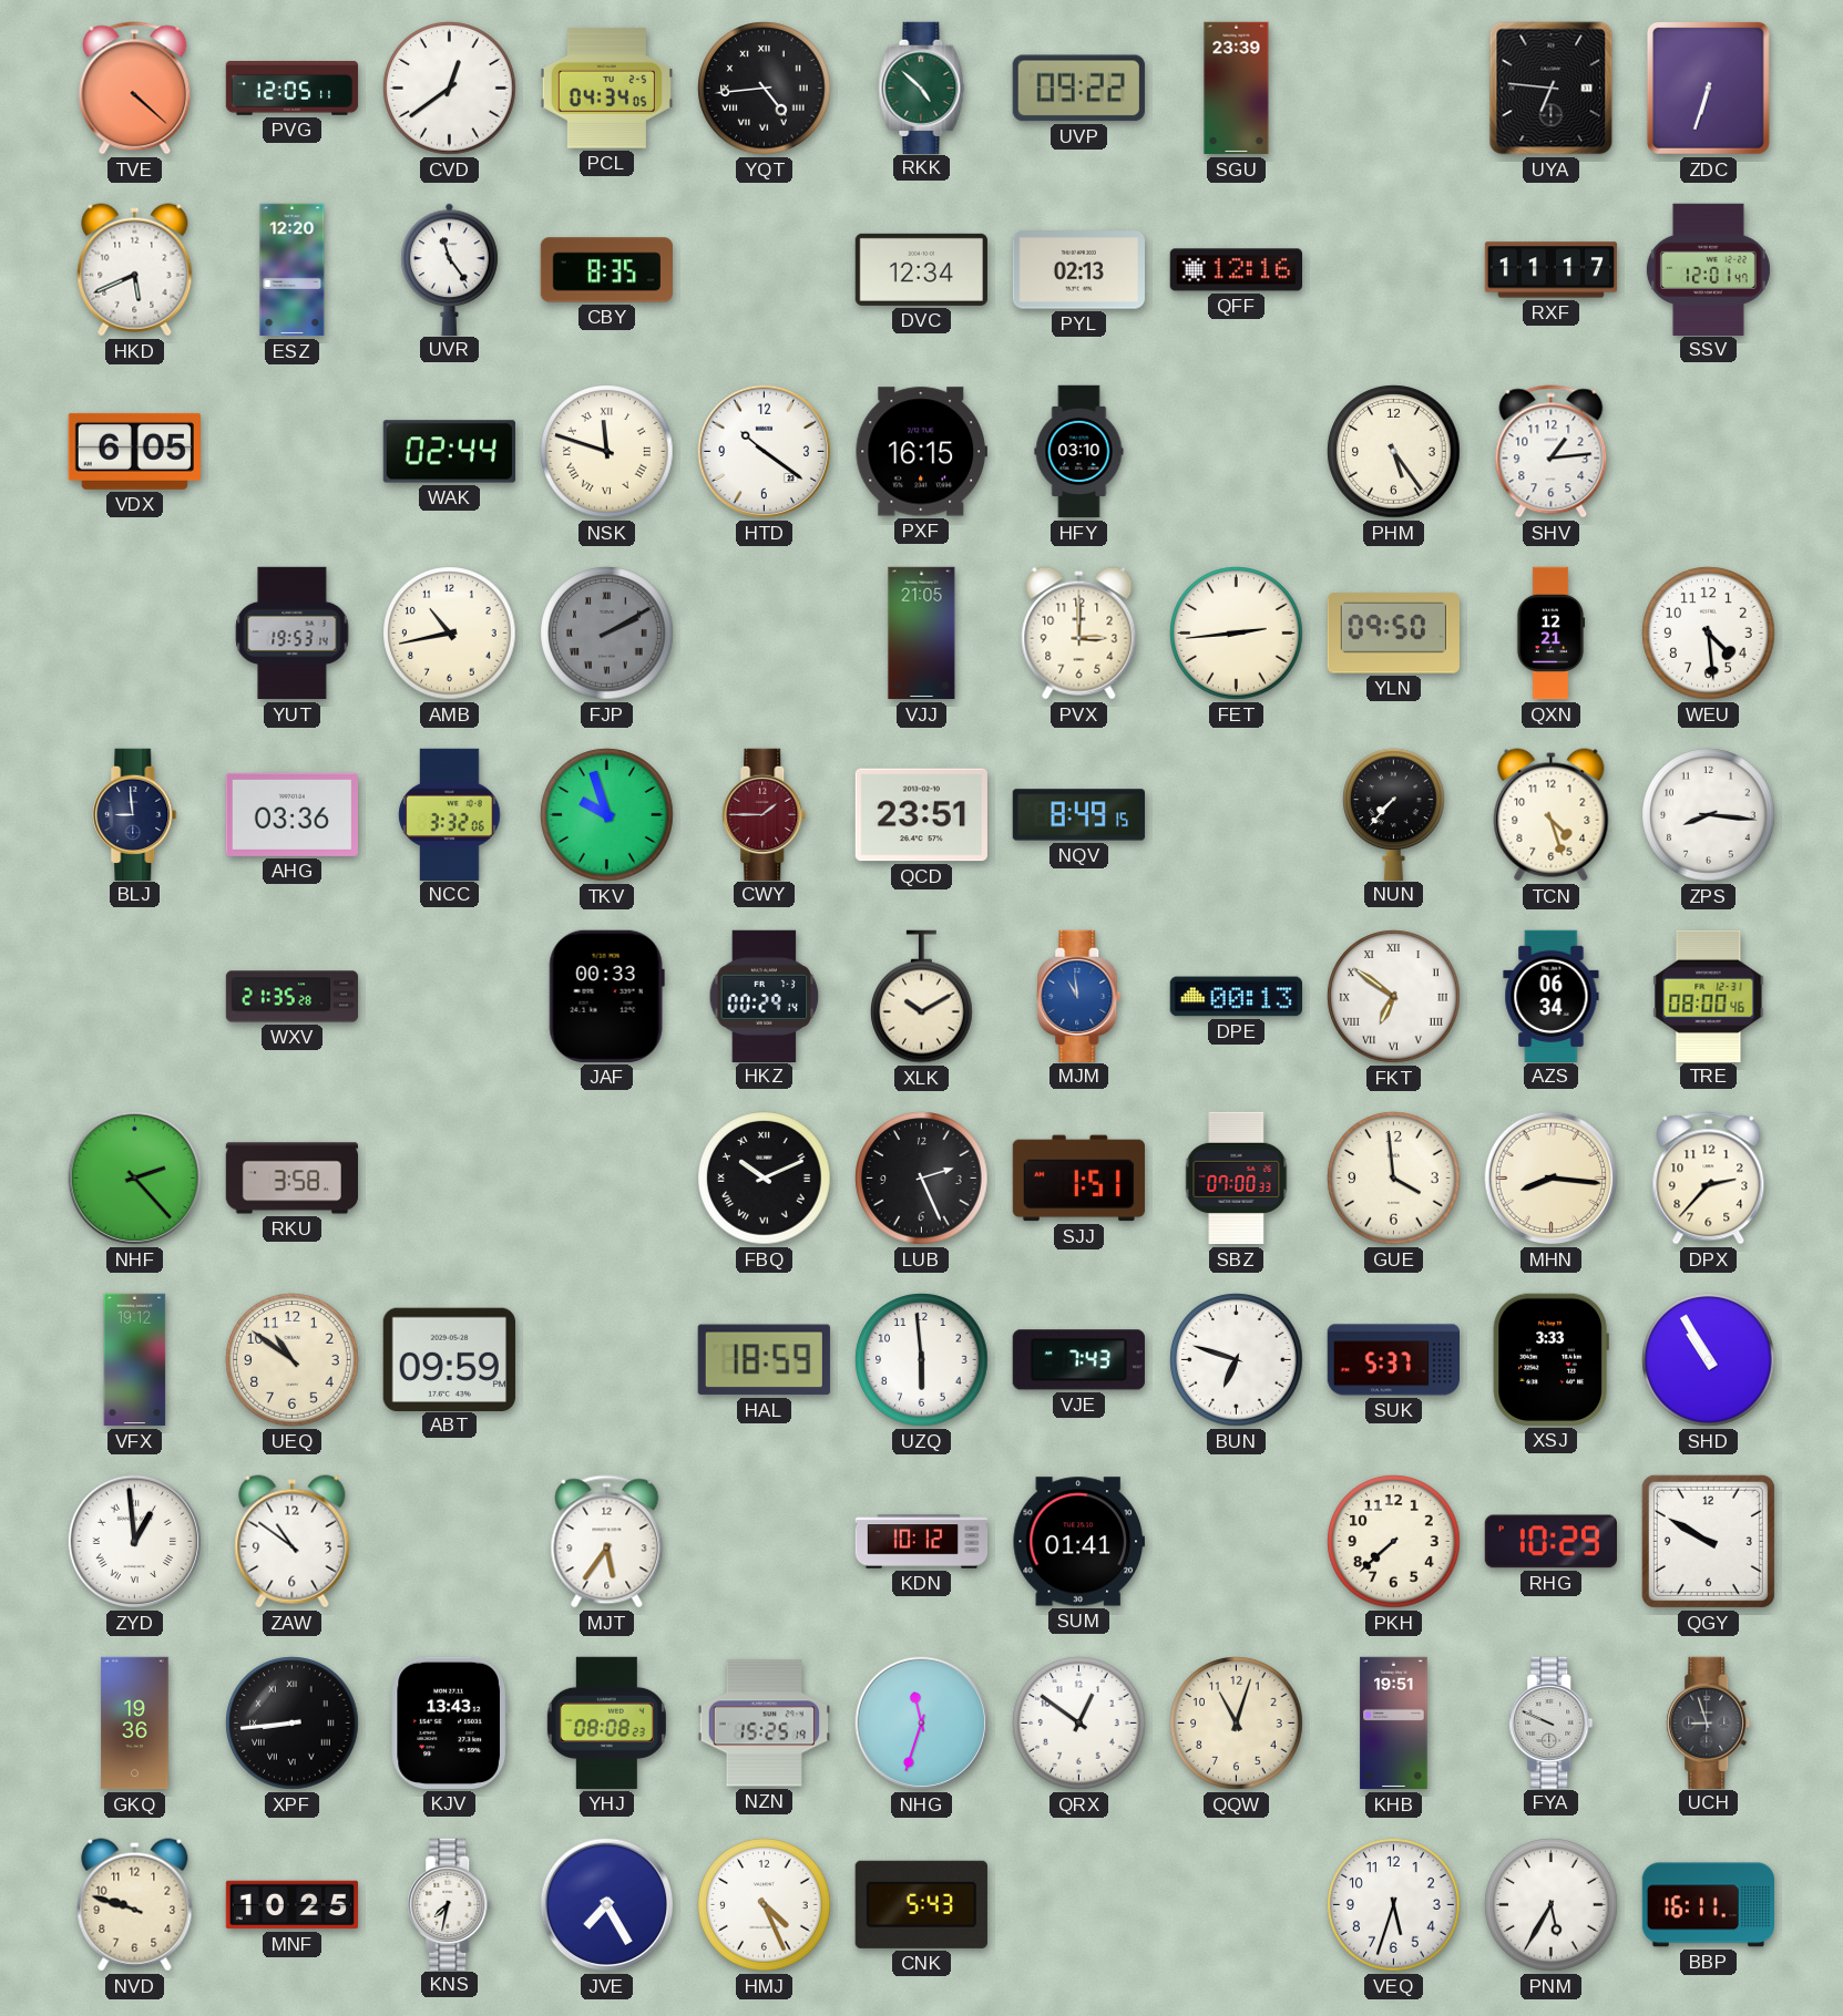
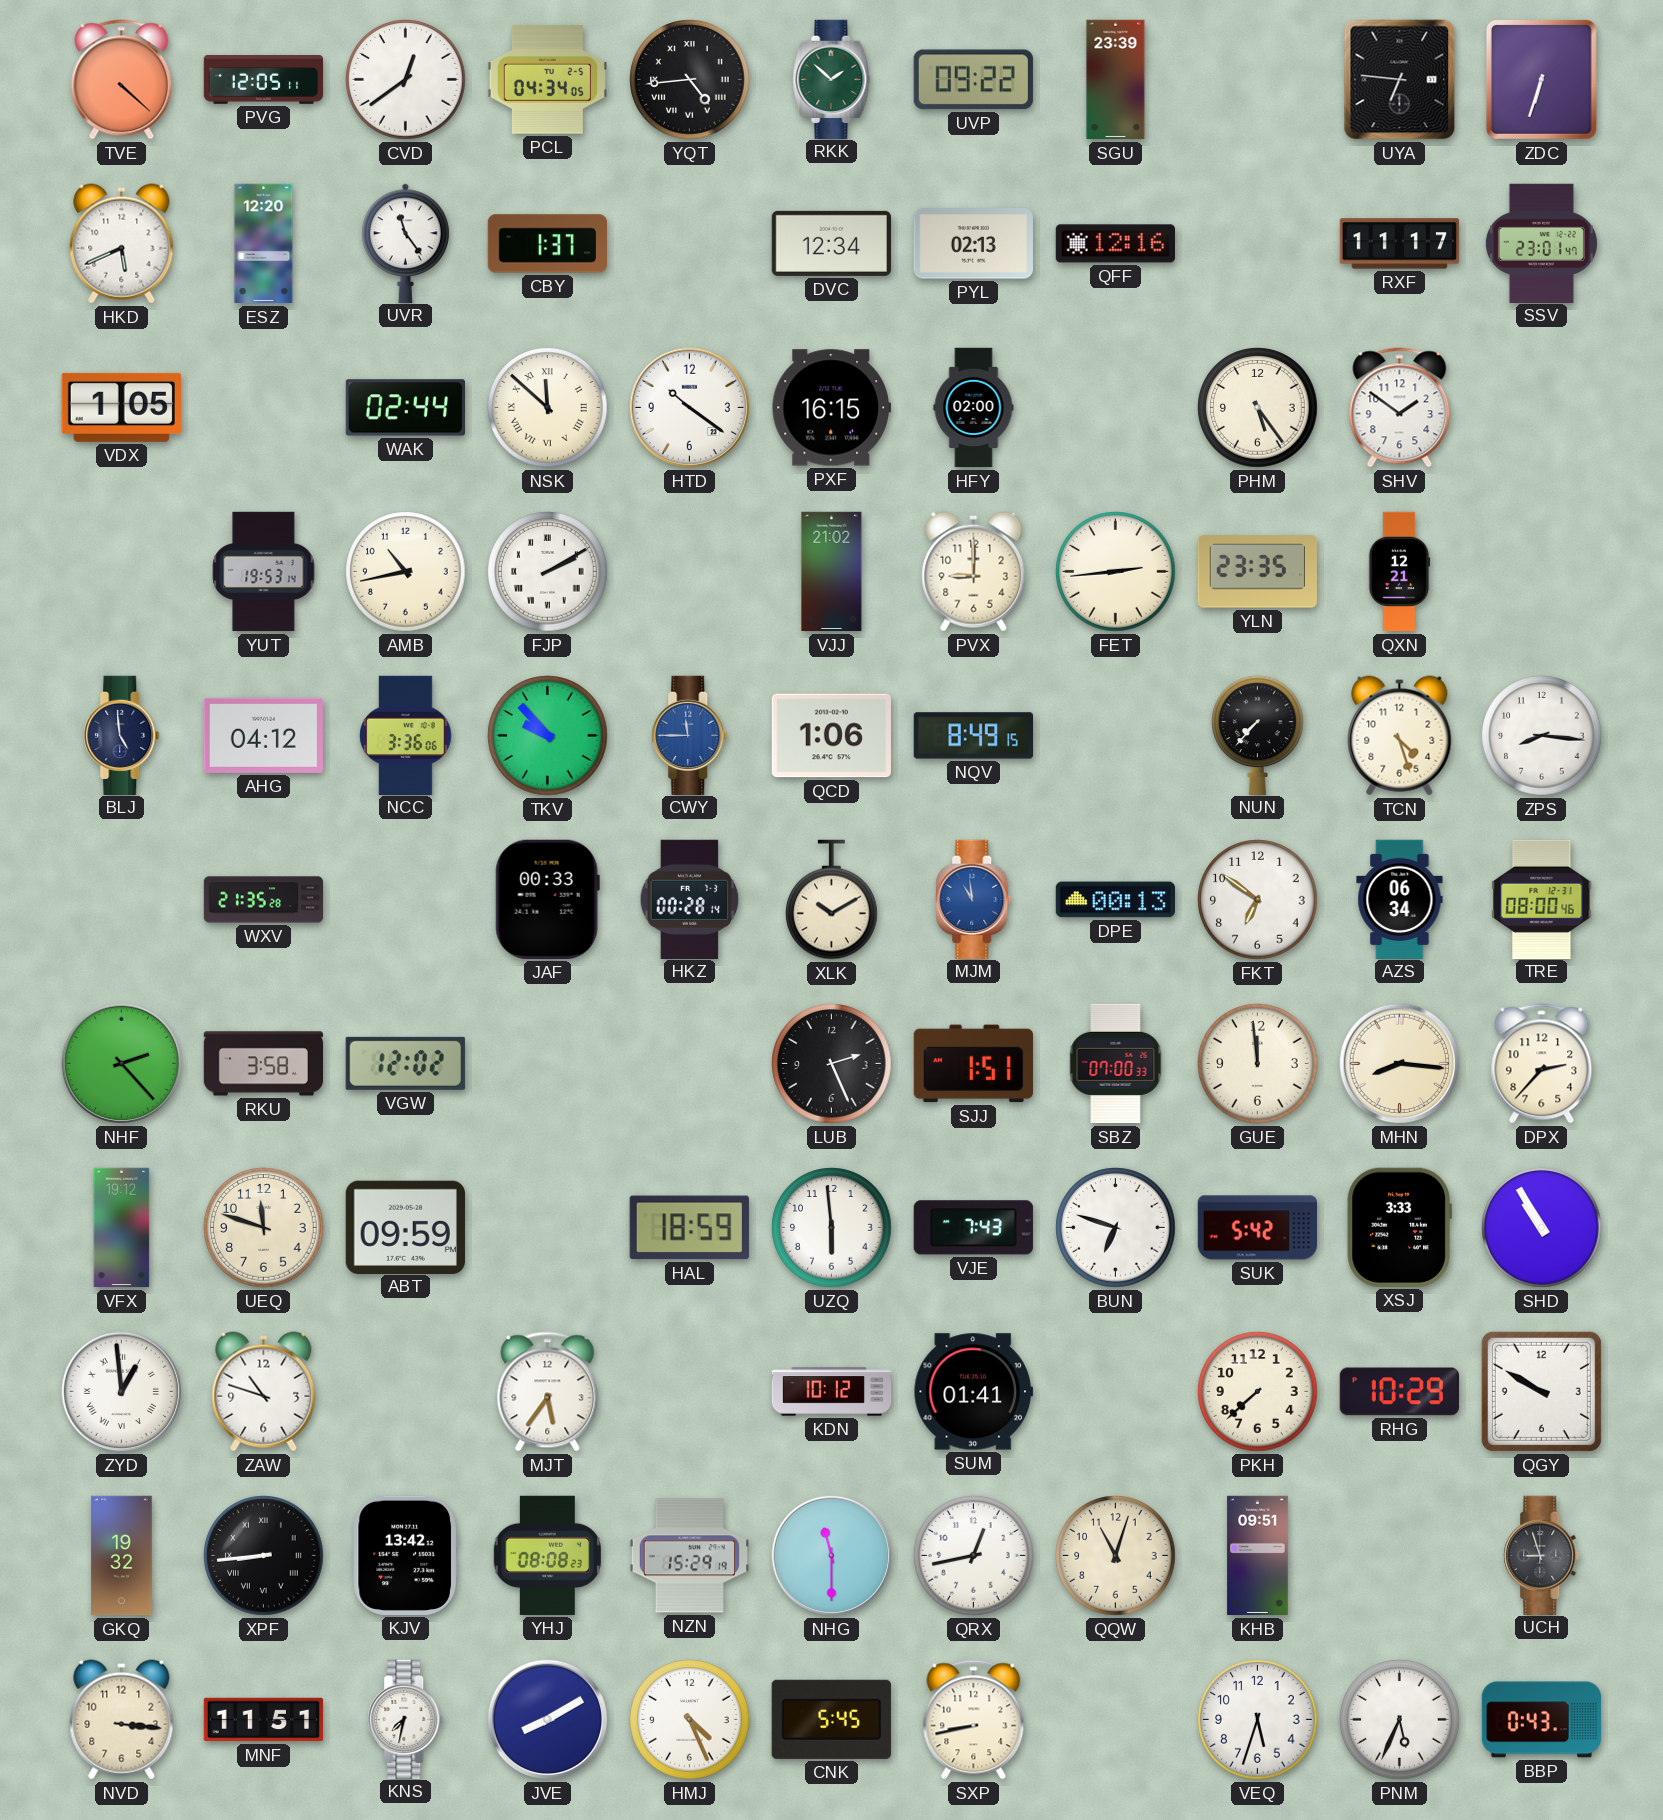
RKK: 4:52 -> 1:52
CBY: 8:35 -> 1:37
SSV: 12:01 -> 23:01
VDX: 6:05 -> 1:05
NSK: 11:48 -> 11:52
HFY: 03:10 -> 02:00
SHV: 1:14 -> 1:51
FJP dial: grey -> white
VJJ: 21:05 -> 21:02
PVX: 3:00 -> 9:00
YLN: 09:50 -> 23:35
WEU: 4:29 -> none
BLJ: 8:59 -> 4:59
AHG: 03:36 -> 04:12
NCC: 3:32 -> 3:36
TKV: 9:57 -> 9:53
CWY: 1:45 -> 11:45
CWY dial: burgundy -> blue
QCD: 23:51 -> 1:06
HKZ: 00:29 -> 00:28
FKT numerals: Roman -> Arabic
VGW: none -> 12:02
FBQ: 10:11 -> none
GUE: 3:59 -> 11:59
UEQ: 10:51 -> 11:48
SUK: 5:37 -> 5:42
ZAW: 10:51 -> 10:48
GKQ: 19:36 -> 19:32
KJV: 13:43 -> 13:42
NZN: 15:25 -> 15:29
NHG: 11:33 -> 11:30
QRX: 12:51 -> 12:43
KHB: 19:51 -> 09:51
FYA: 9:49 -> none
NVD: 9:48 -> 3:16
MNF: 10:25 -> 11:51
JVE: 7:25 -> 8:10
CNK: 5:43 -> 5:45
SXP: none -> 8:43
PNM: 5:35 -> 5:34
BBP: 16:11 -> 0:43
